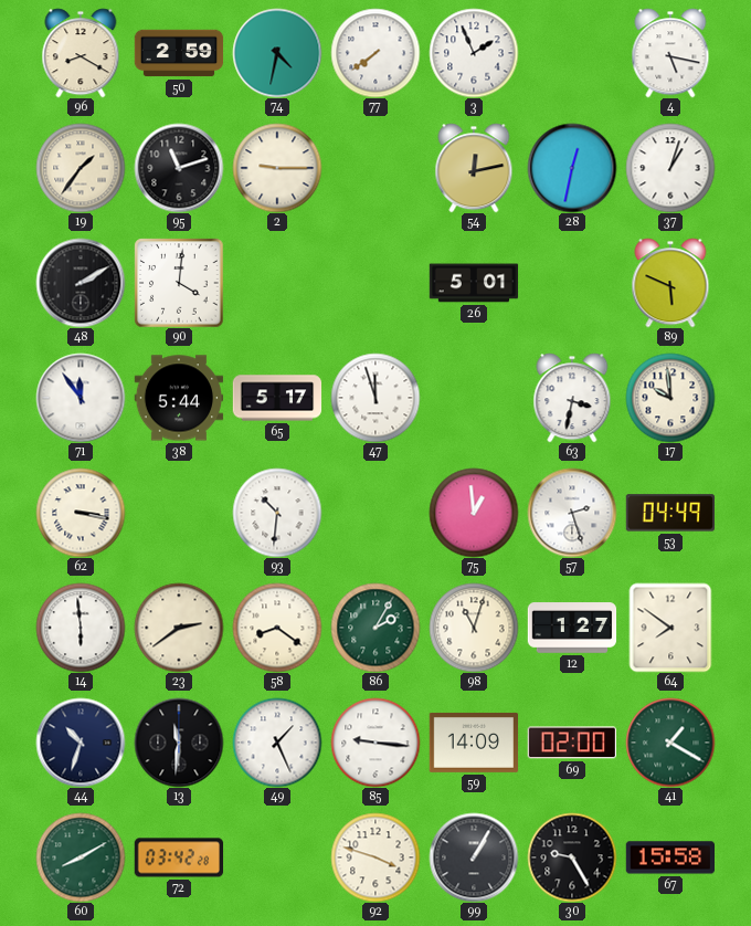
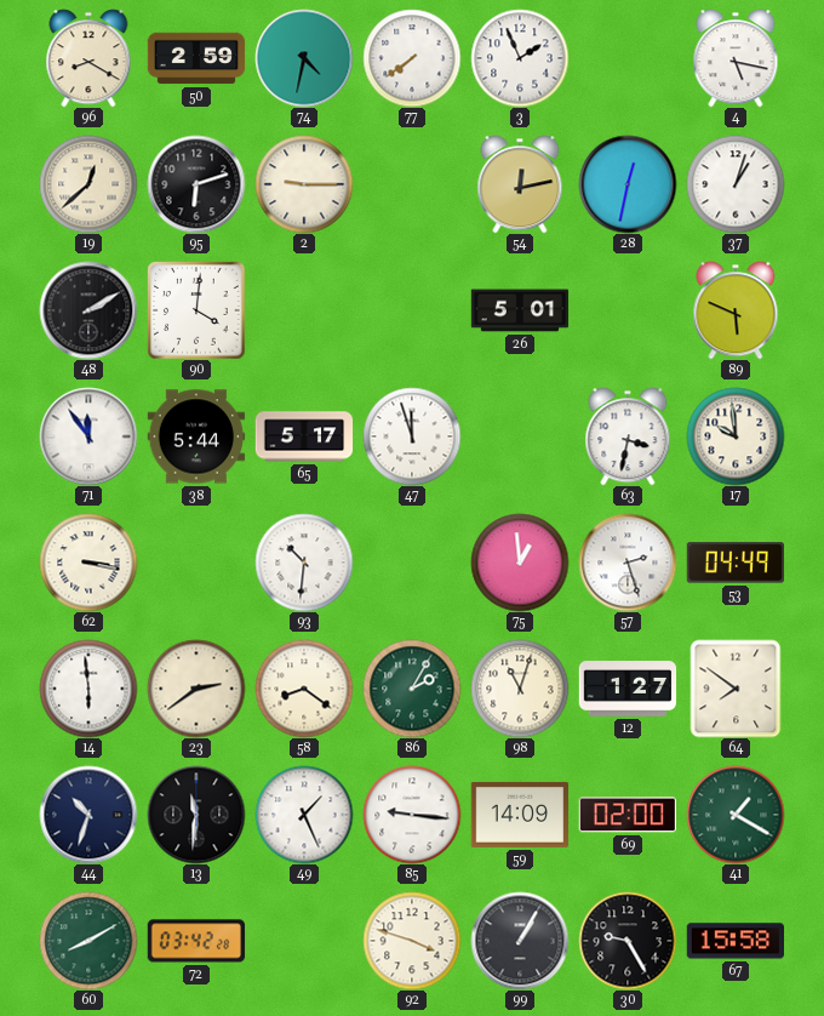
19: 1:36 -> 12:38
95: 11:12 -> 6:12
